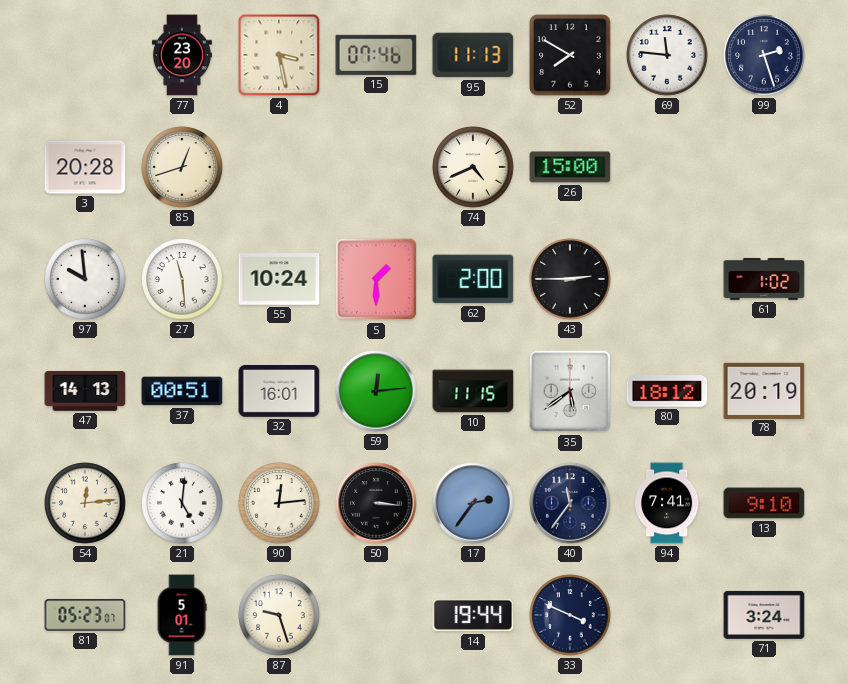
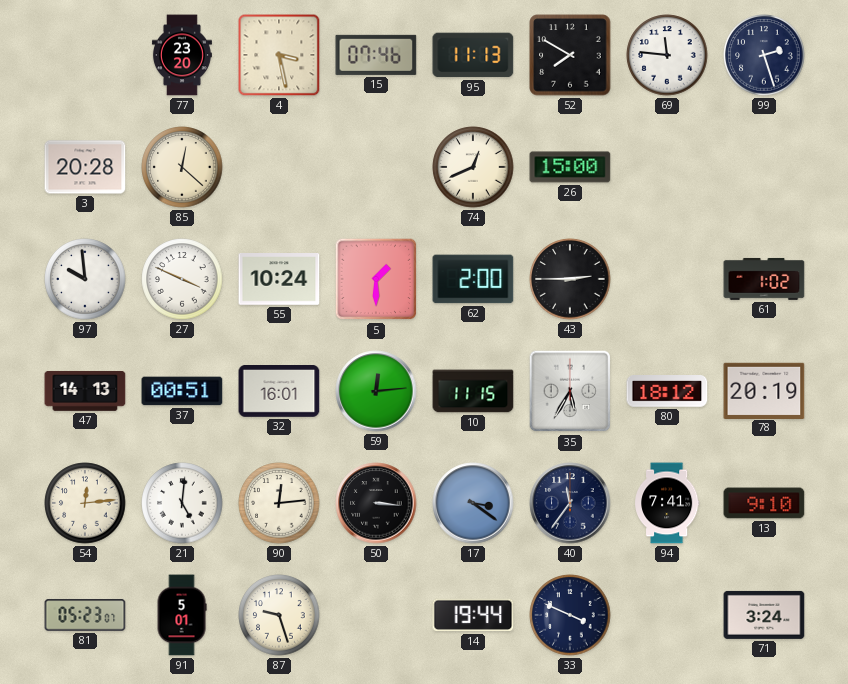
85: 12:42 -> 12:22
74: 4:41 -> 12:41
27: 11:29 -> 3:49
35: 5:39 -> 5:35
17: 2:36 -> 3:21
